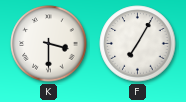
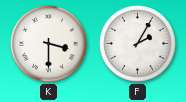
F: 7:05 -> 2:05
